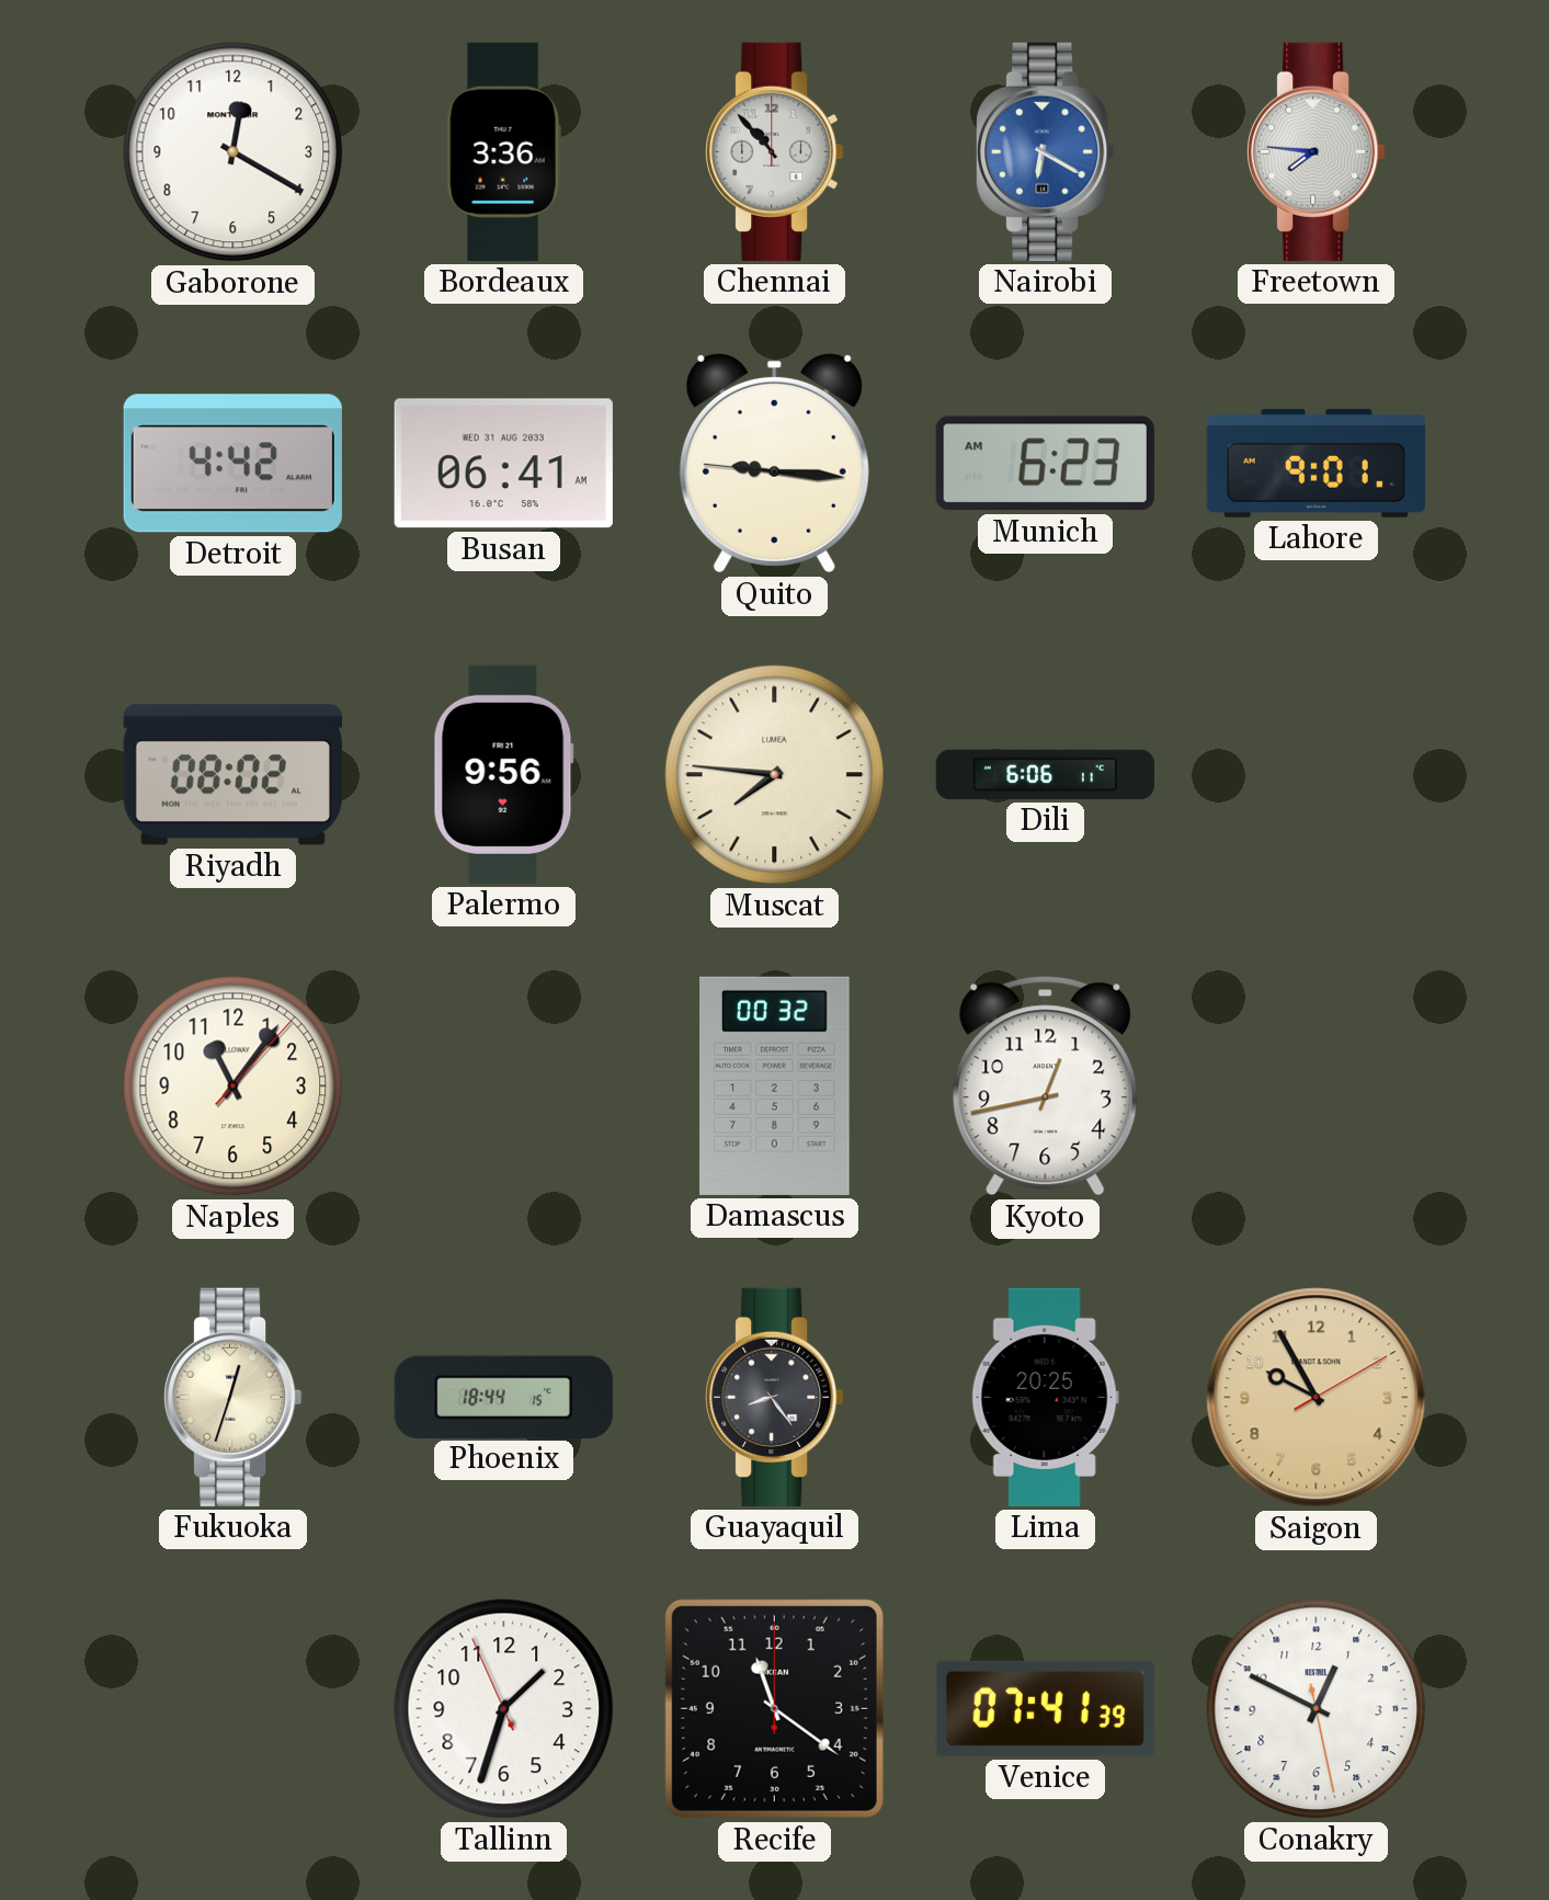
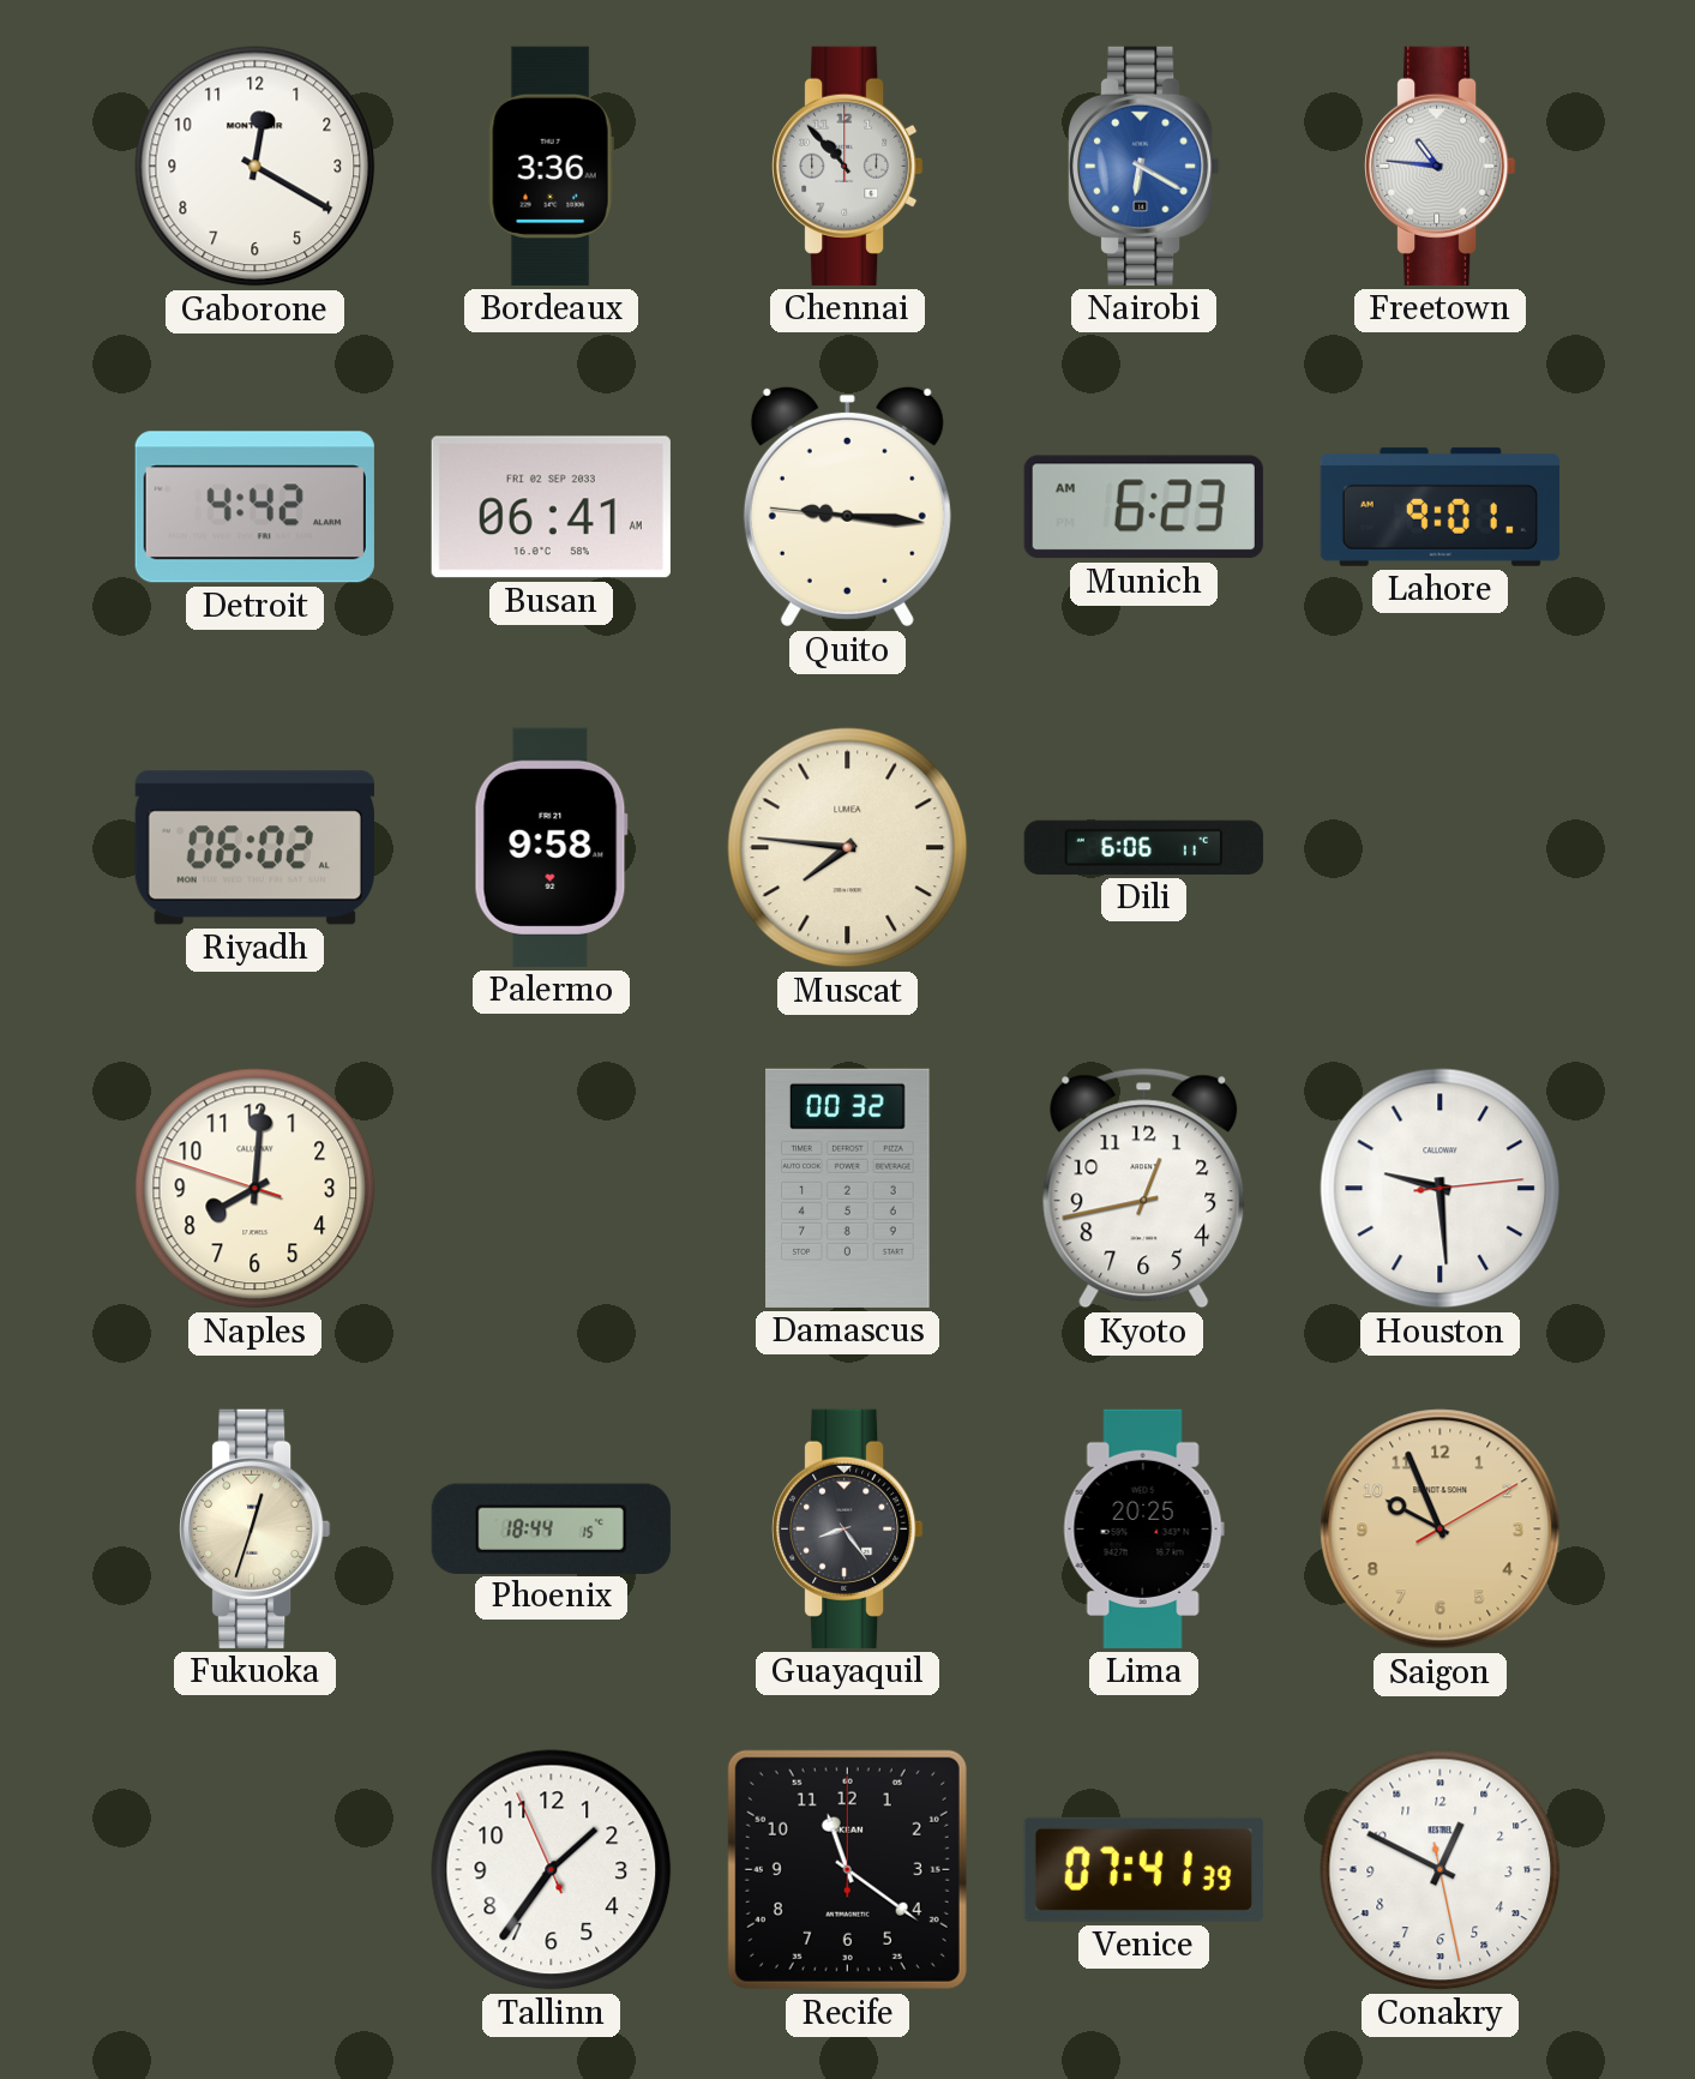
Freetown: 7:46 -> 10:46
Busan date: WED 31 AUG 2033 -> FRI 02 SEP 2033
Riyadh: 08:02 -> 06:02
Palermo: 9:56 -> 9:58
Naples: 11:06 -> 8:00
Houston: none -> 9:29
Saigon: 9:55 -> 9:56
Tallinn: 1:32 -> 1:35
